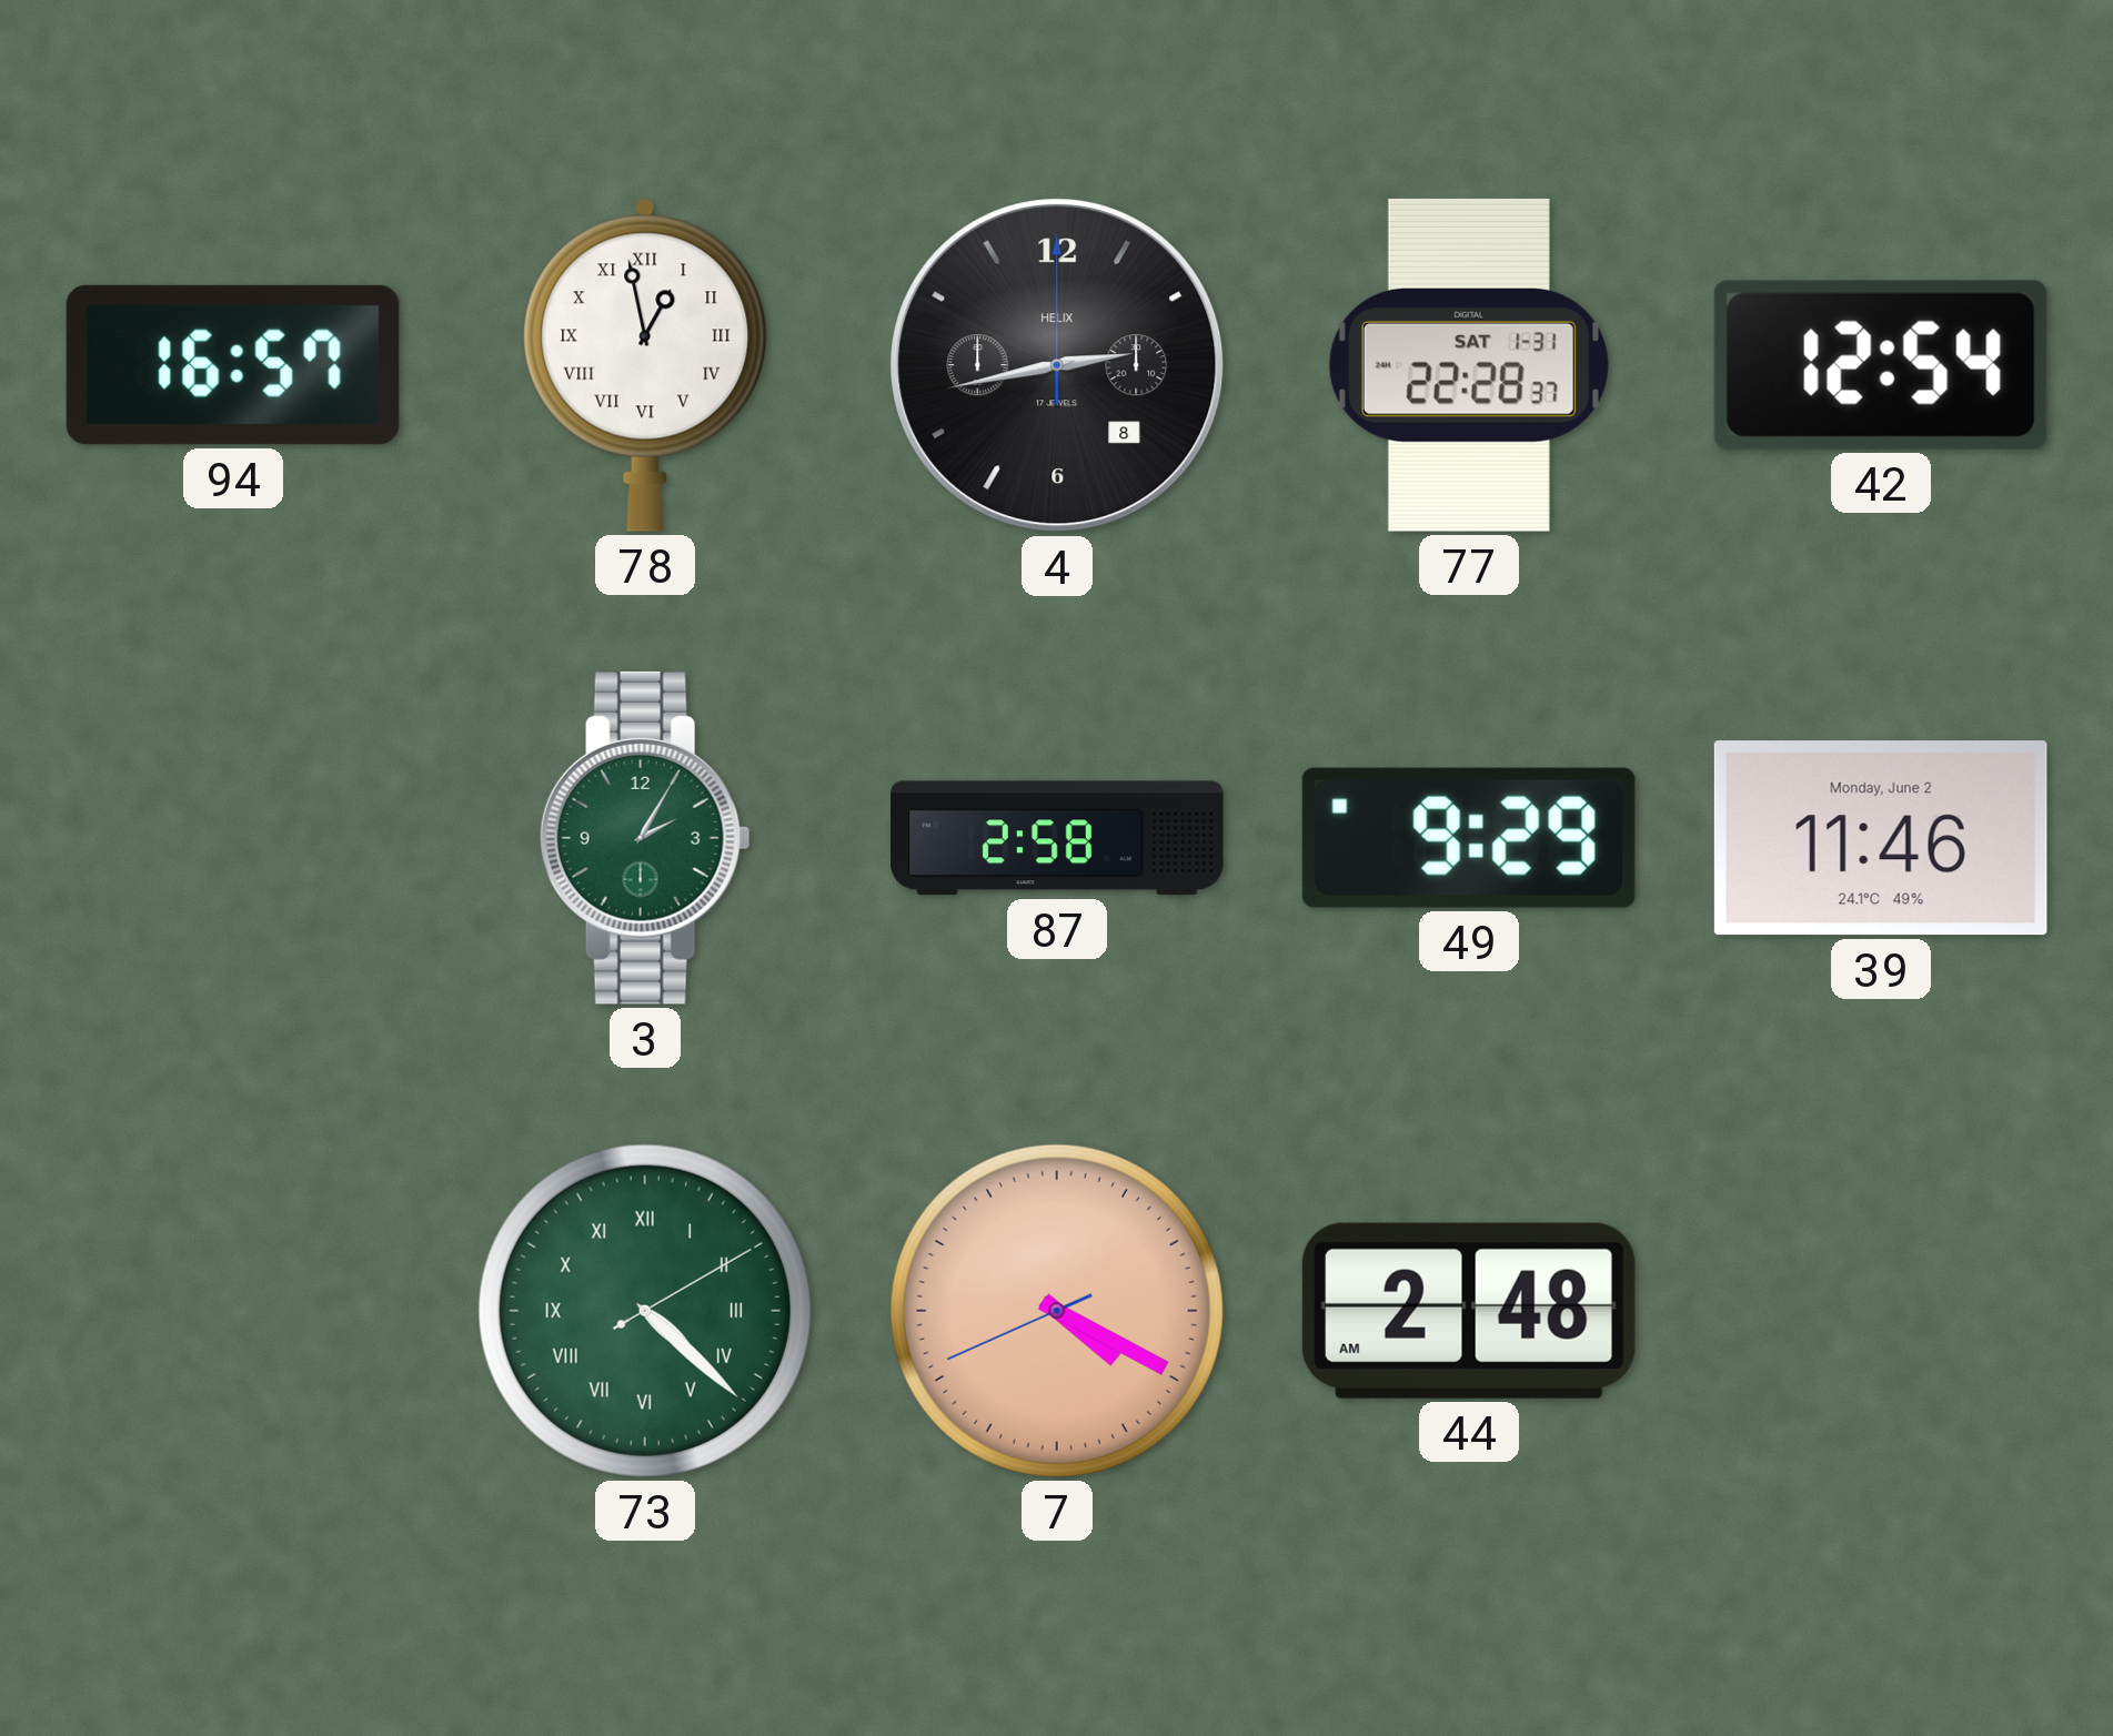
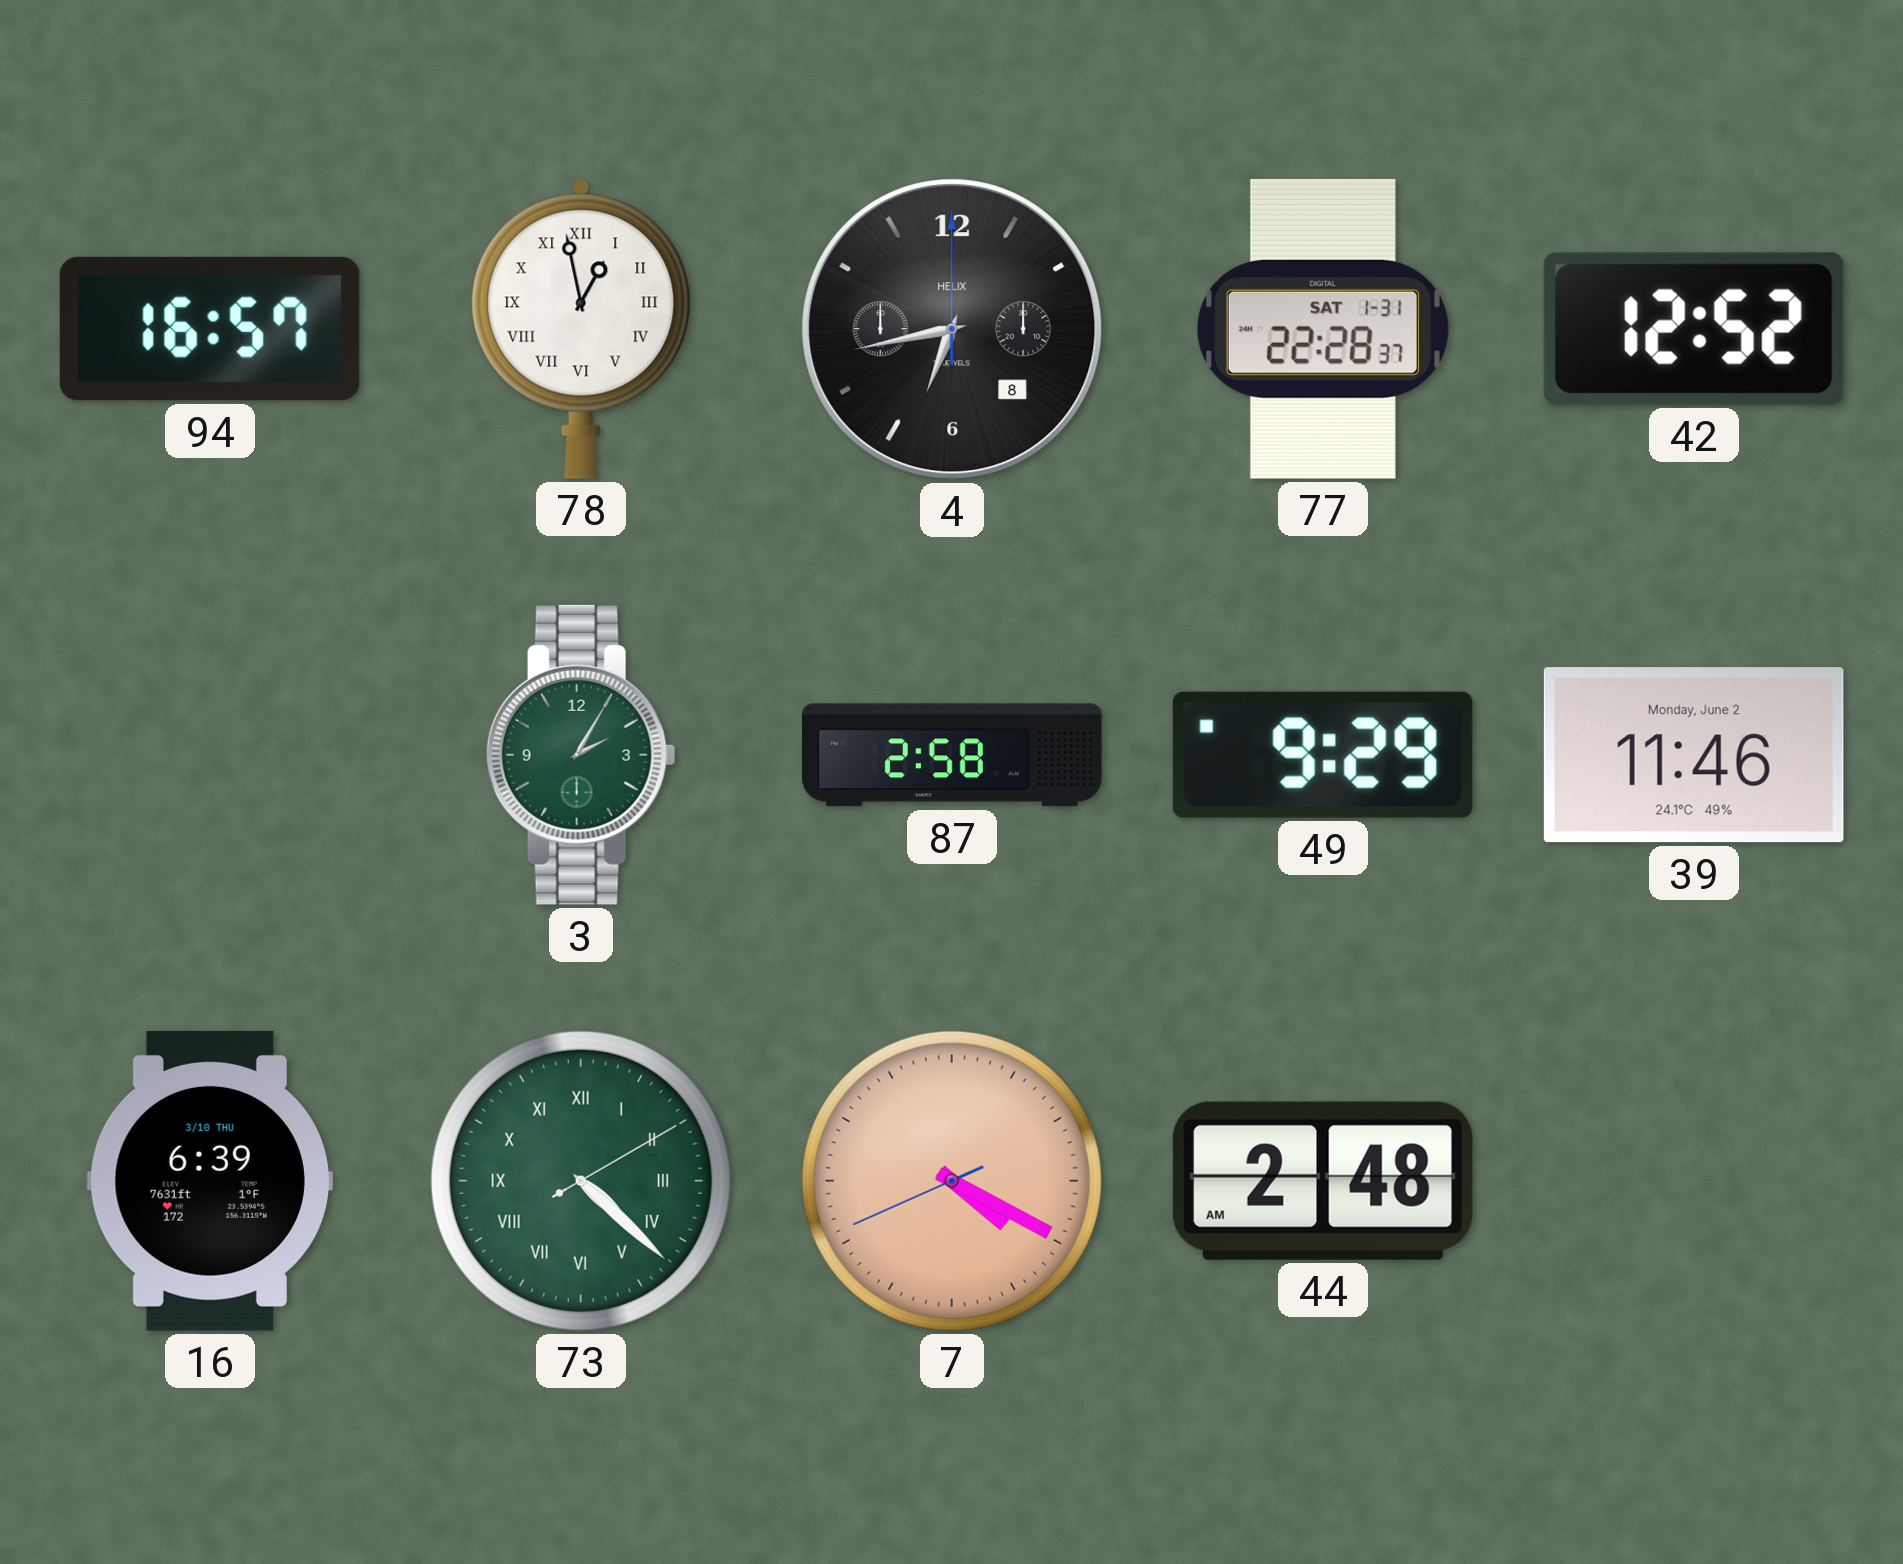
4: 2:43 -> 6:43
42: 12:54 -> 12:52
16: none -> 6:39
